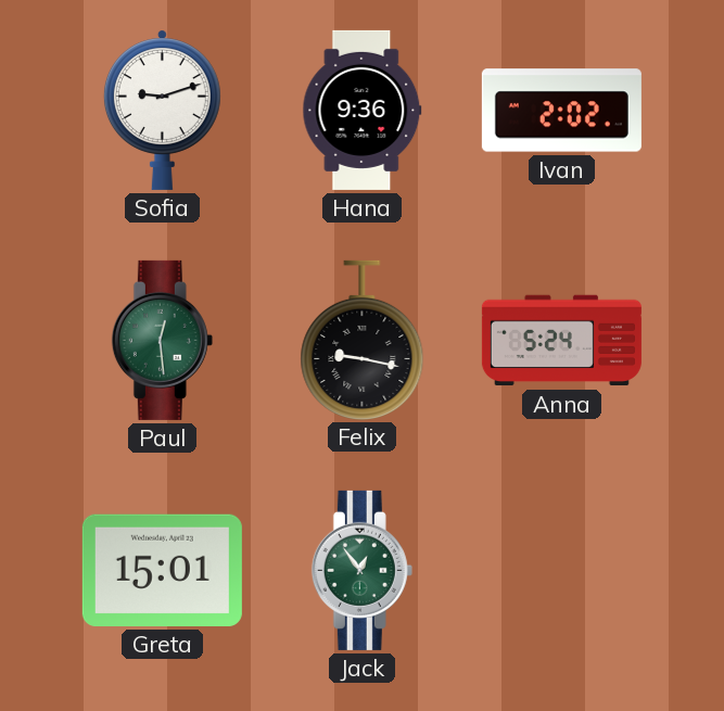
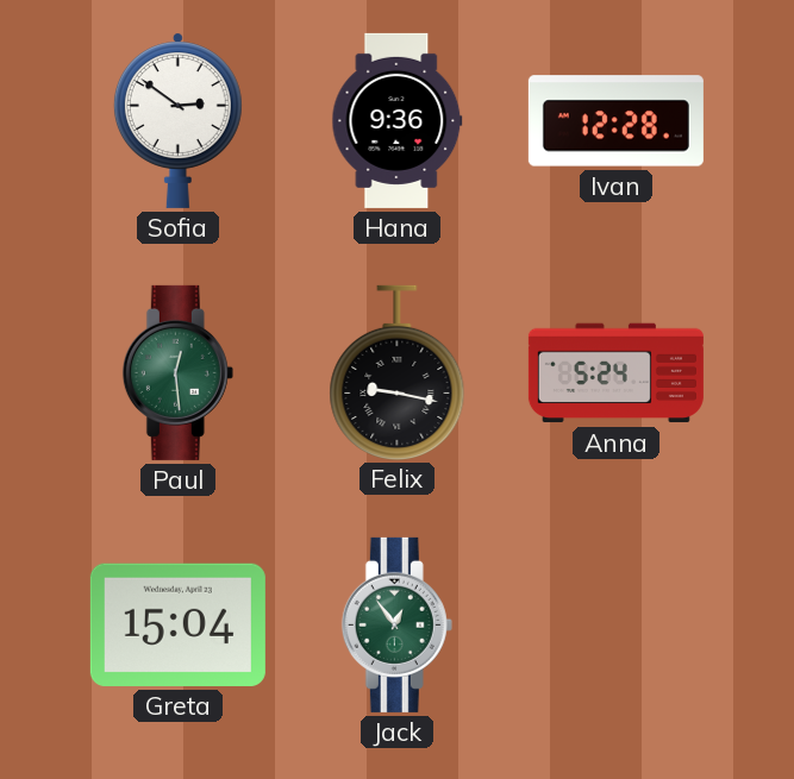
Sofia: 9:12 -> 2:51
Ivan: 2:02 -> 12:28
Greta: 15:01 -> 15:04
